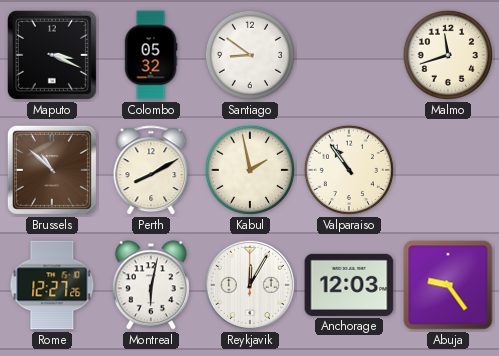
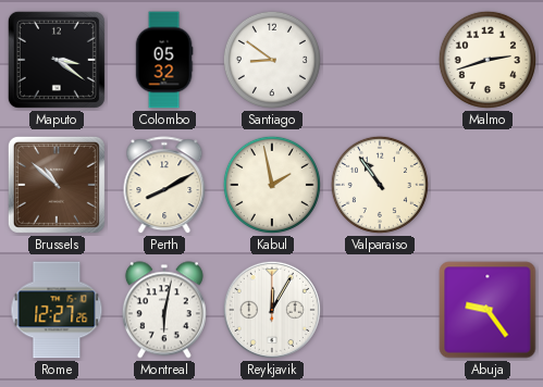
Maputo: 3:19 -> 3:21
Malmo: 11:42 -> 2:42
Anchorage: 12:03 -> none
